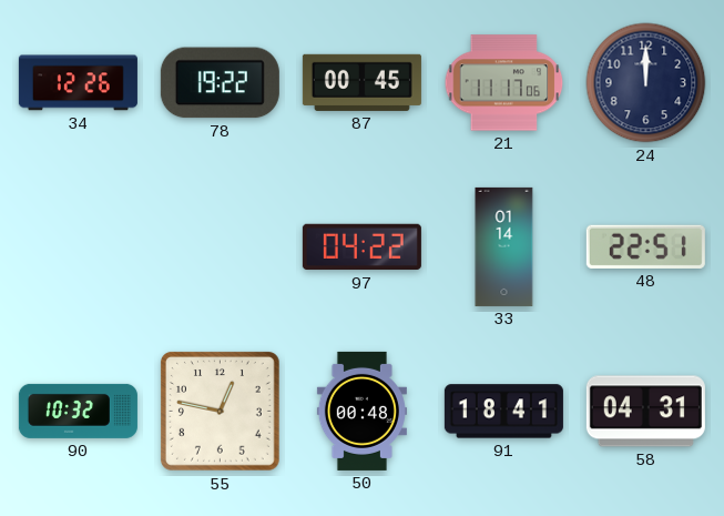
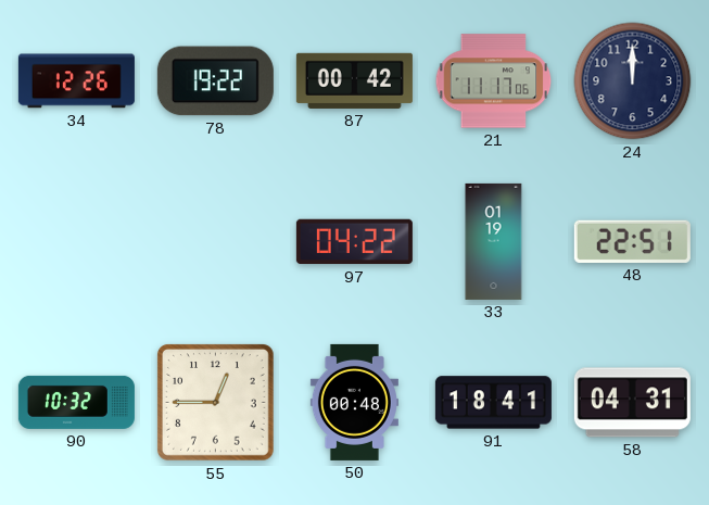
87: 00:45 -> 00:42
33: 01:14 -> 01:19
55: 12:47 -> 12:45
